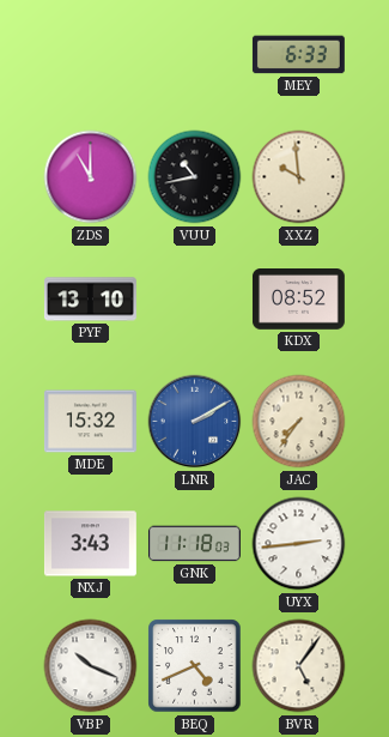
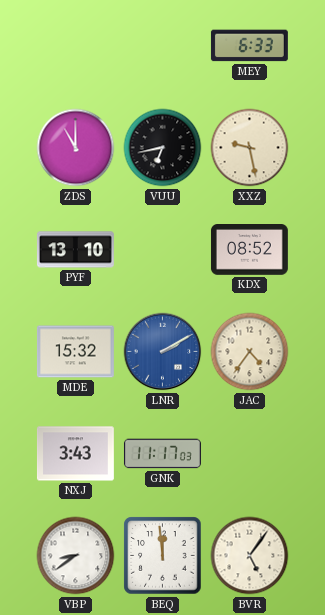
VUU: 10:43 -> 6:43
XXZ: 9:59 -> 9:28
JAC: 7:36 -> 4:36
GNK: 11:18 -> 11:17
UYX: 2:44 -> none
VBP: 10:19 -> 8:39
BEQ: 4:41 -> 11:59
